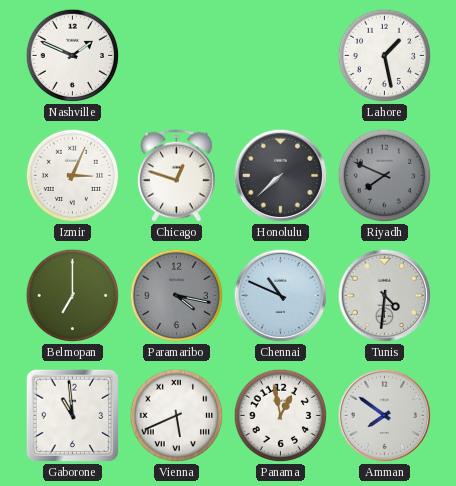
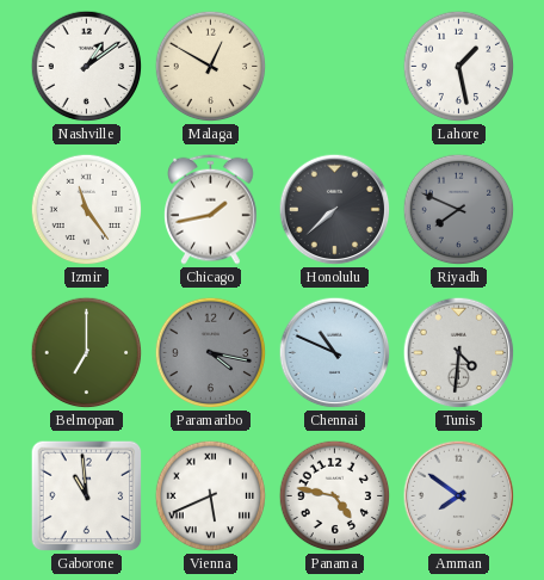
Nashville: 1:49 -> 1:09
Malaga: none -> 12:50
Izmir: 3:04 -> 11:24
Chicago: 12:48 -> 1:43
Panama: 12:58 -> 4:47
